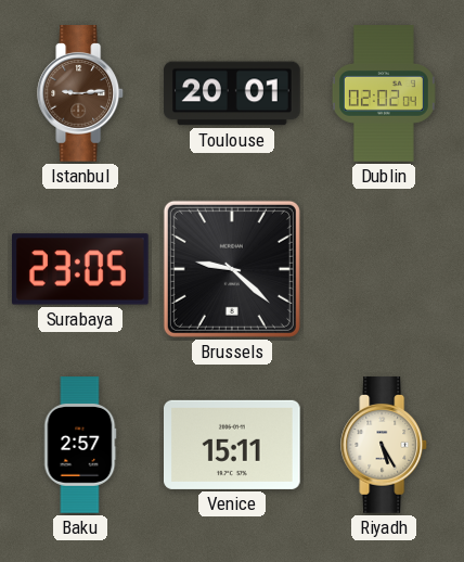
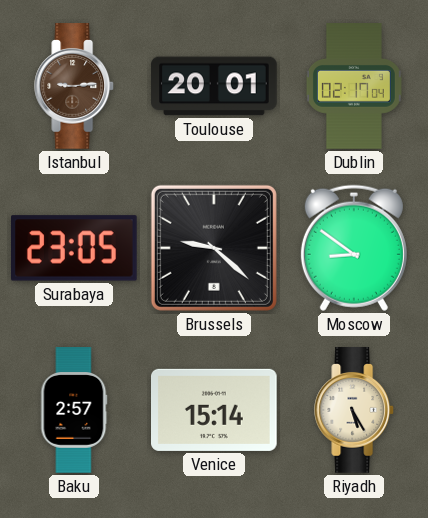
Dublin: 02:02 -> 02:17
Moscow: none -> 8:51
Venice: 15:11 -> 15:14
